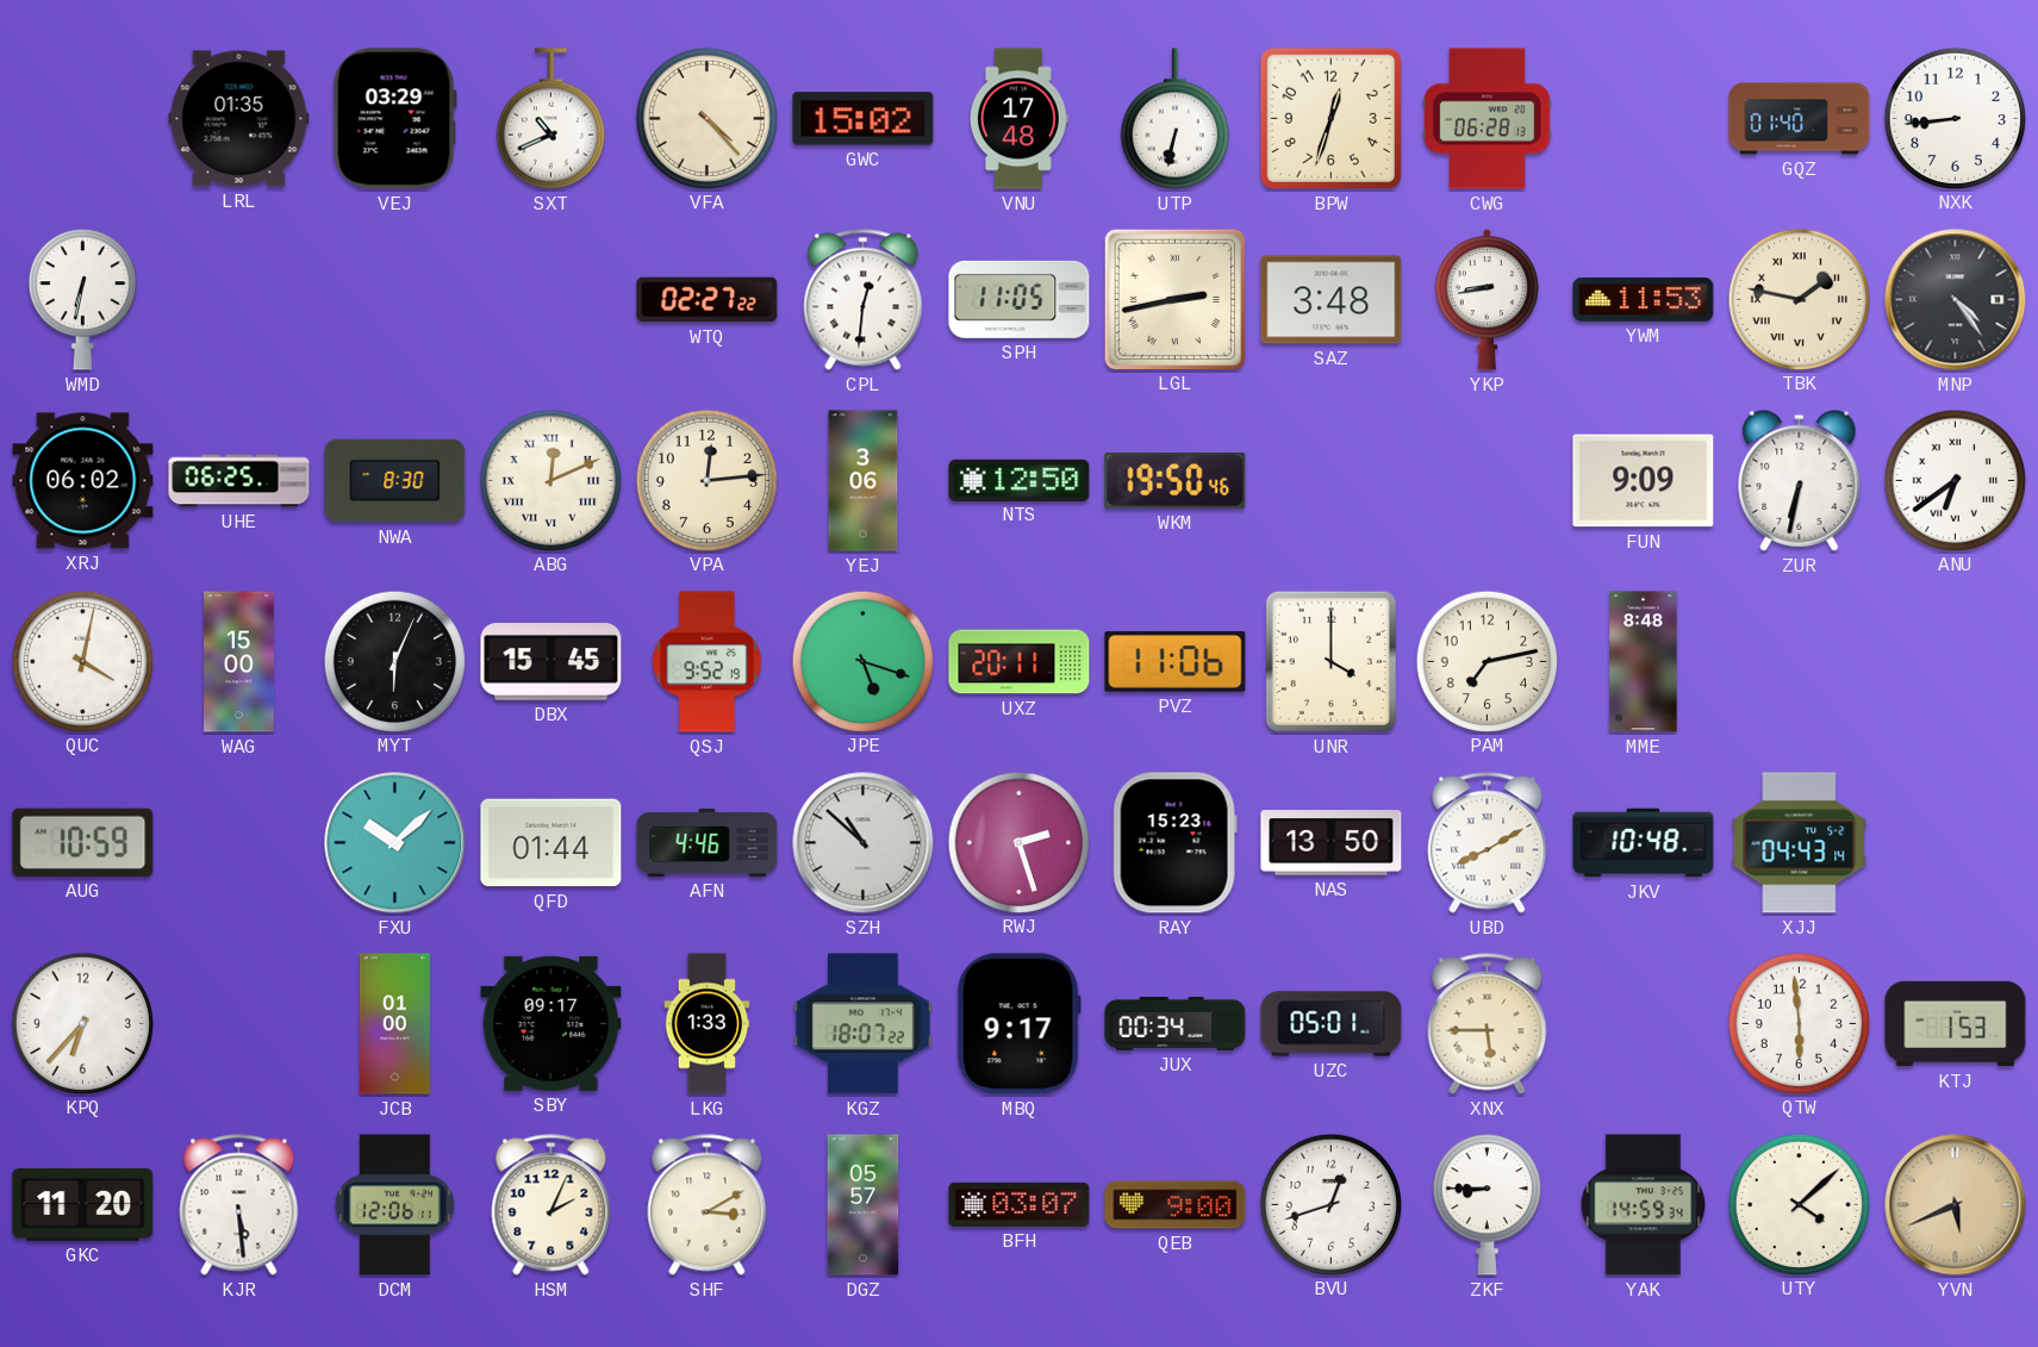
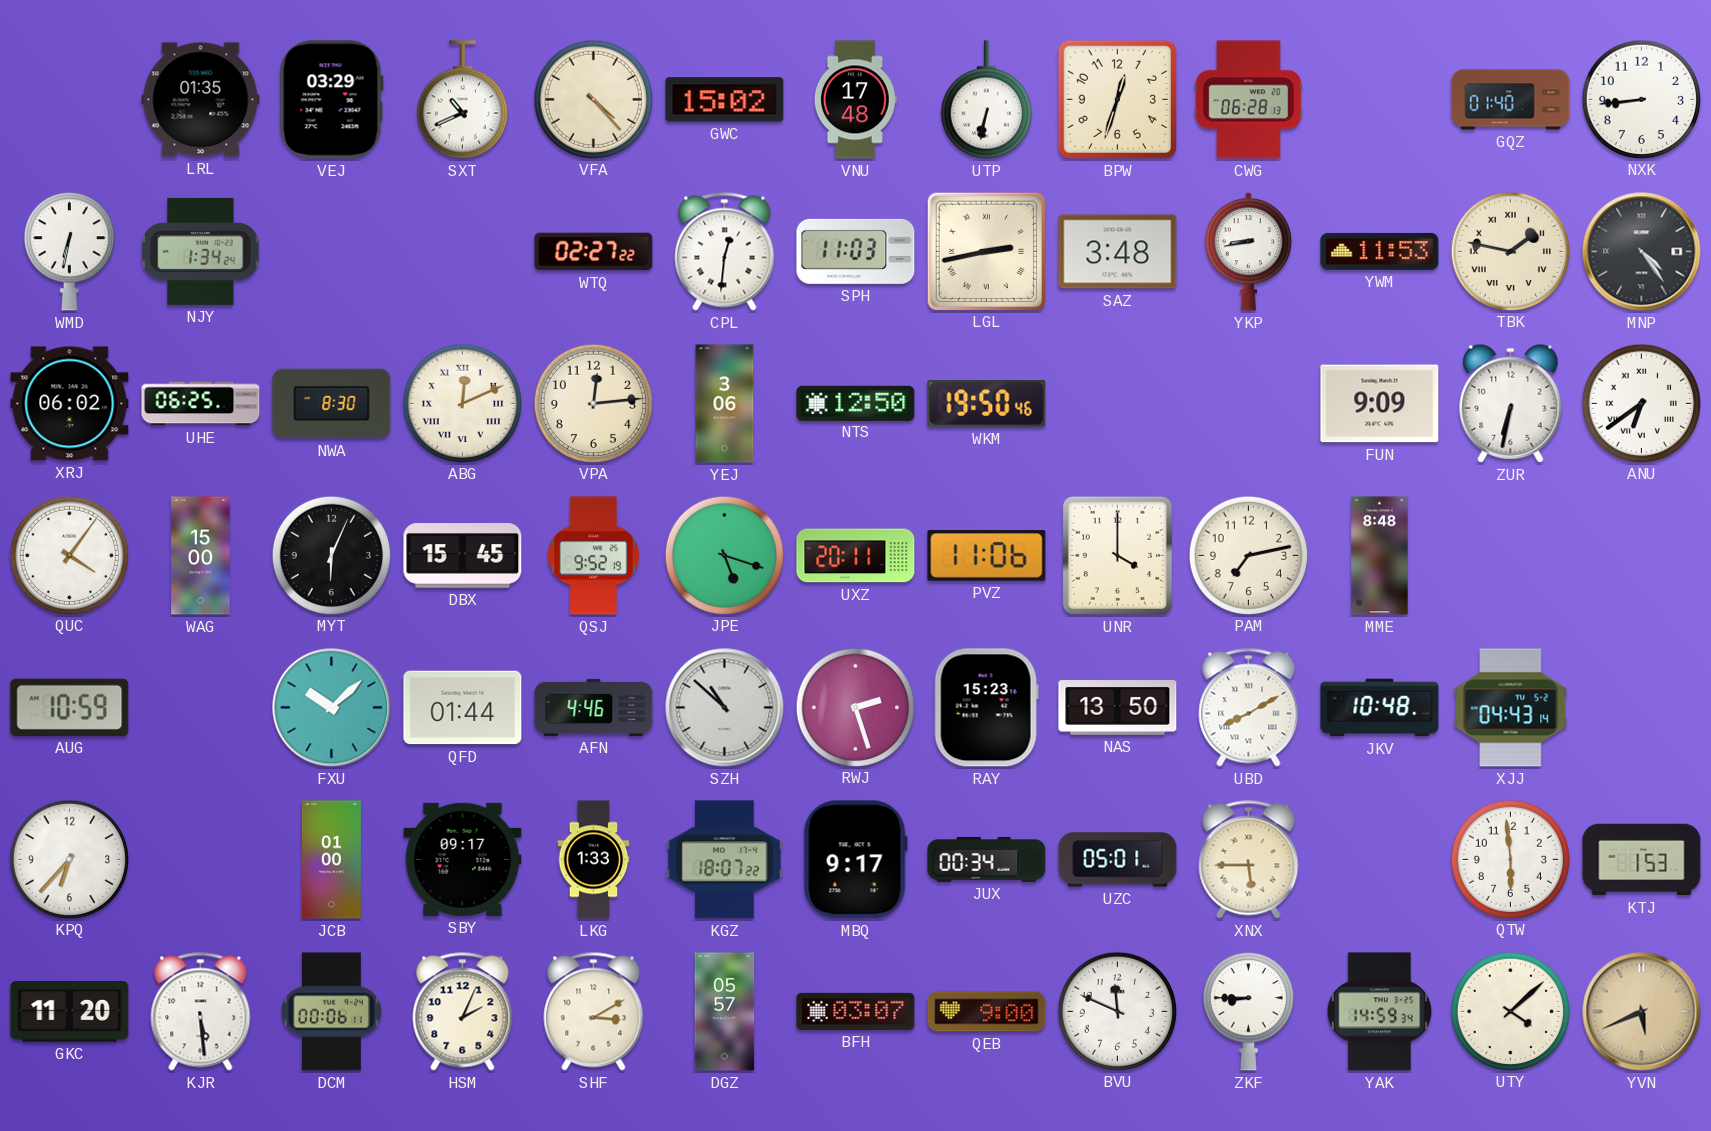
NJY: none -> 1:34
SPH: 11:05 -> 11:03
QUC: 4:02 -> 4:06
DCM: 12:06 -> 00:06
BVU: 12:42 -> 11:49
